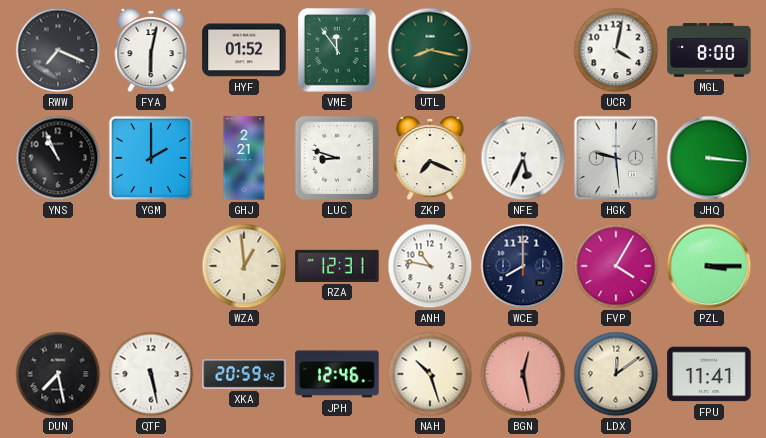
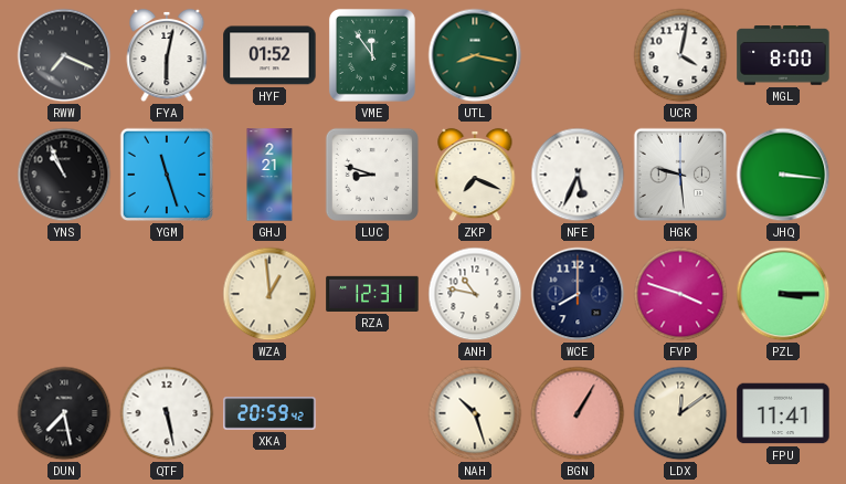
YGM: 2:00 -> 11:27
FVP: 4:05 -> 3:48
JPH: 12:46 -> none
BGN: 12:28 -> 1:05
